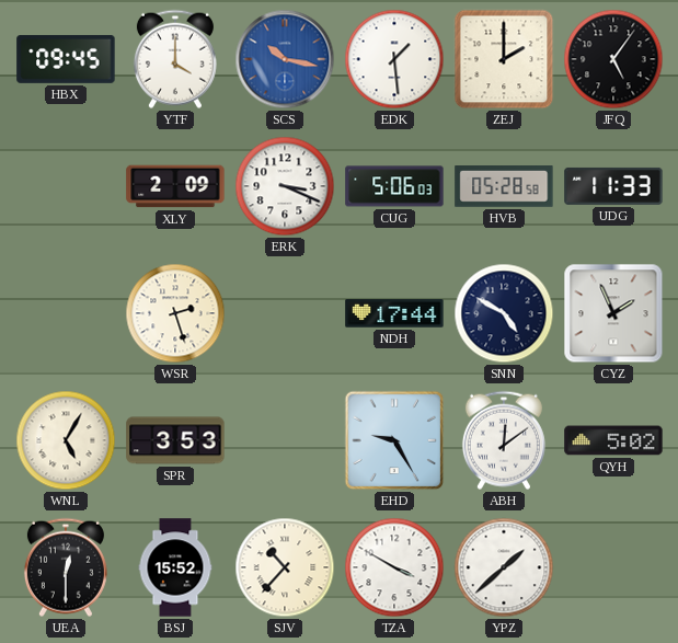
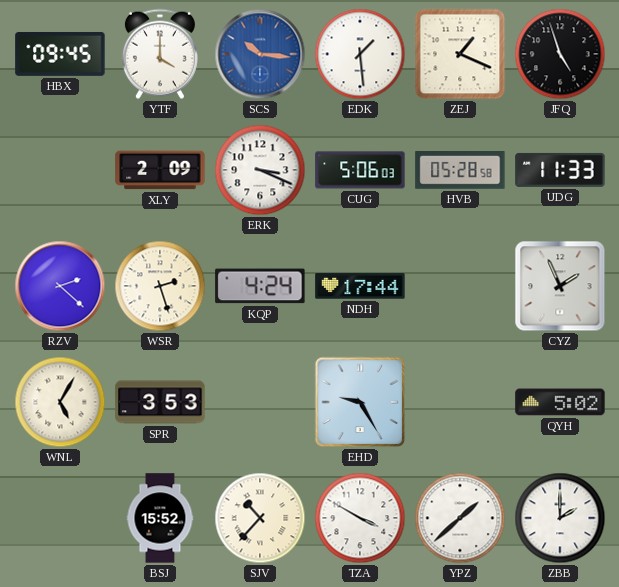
SCS: 10:17 -> 10:16
ZEJ: 2:00 -> 1:19
JFQ: 5:06 -> 4:57
RZV: none -> 2:22
KQP: none -> 4:24
SNN: 4:50 -> none
ABH: 12:09 -> none
UEA: 12:30 -> none
ZBB: none -> 2:00
